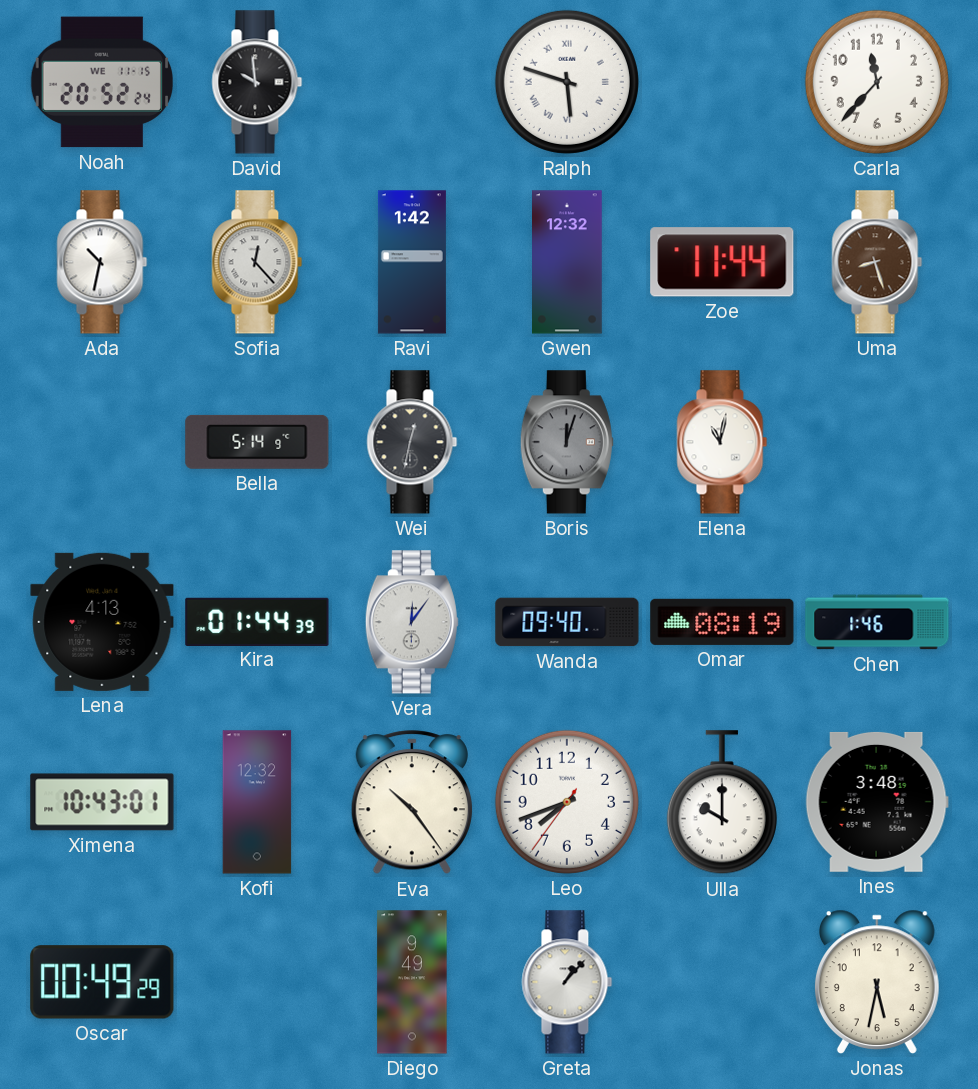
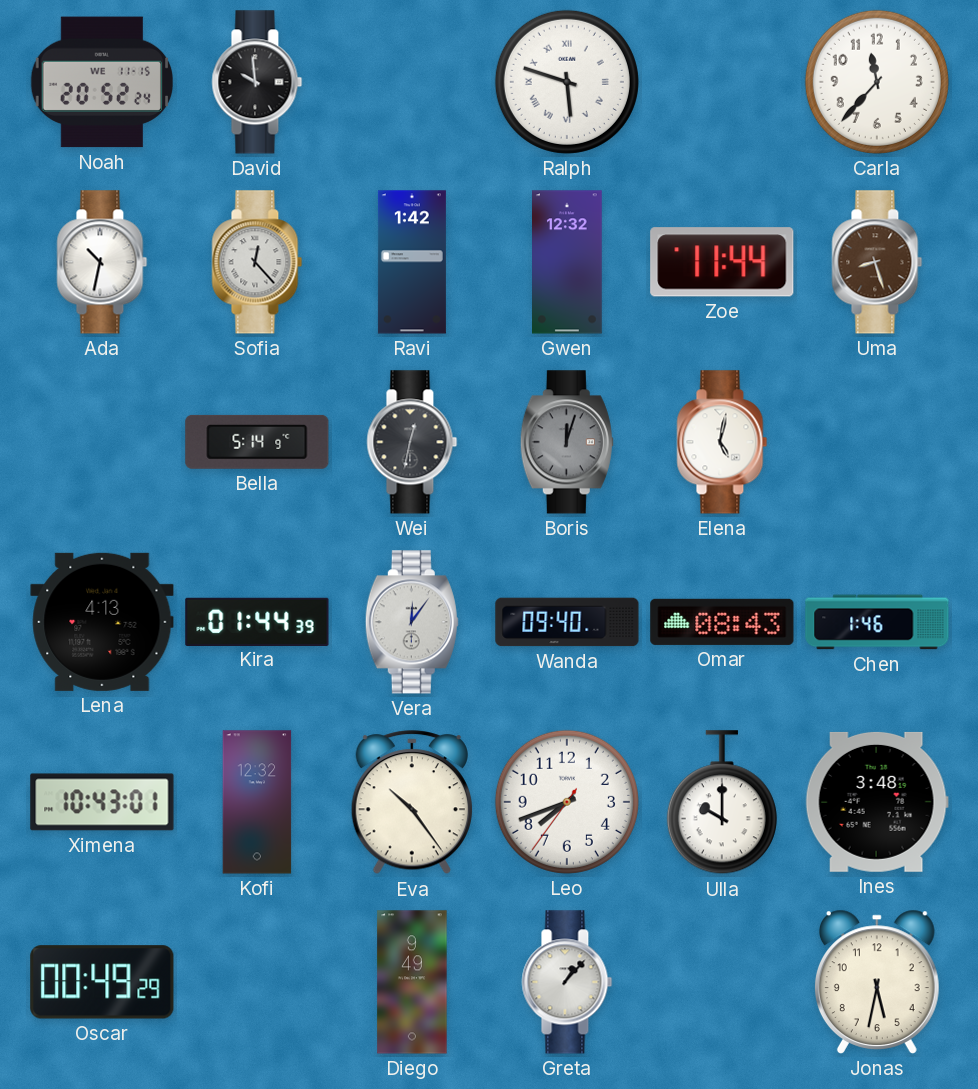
Elena: 11:02 -> 5:02
Omar: 08:19 -> 08:43
